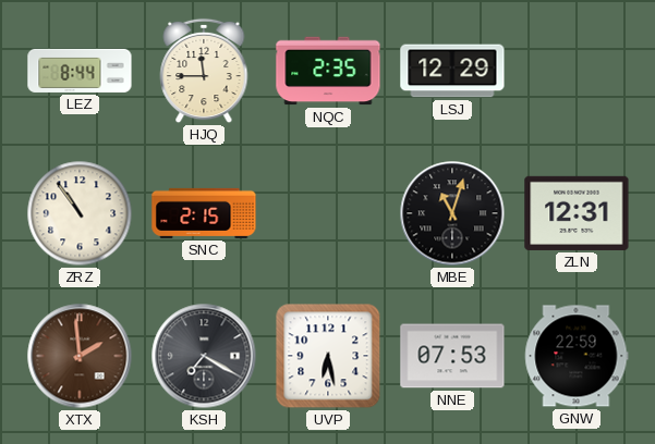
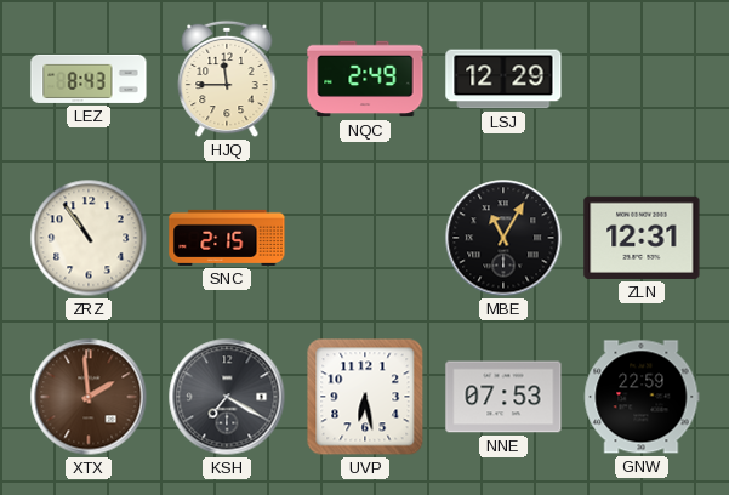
LEZ: 8:44 -> 8:43
NQC: 2:35 -> 2:49
MBE: 11:03 -> 11:05
